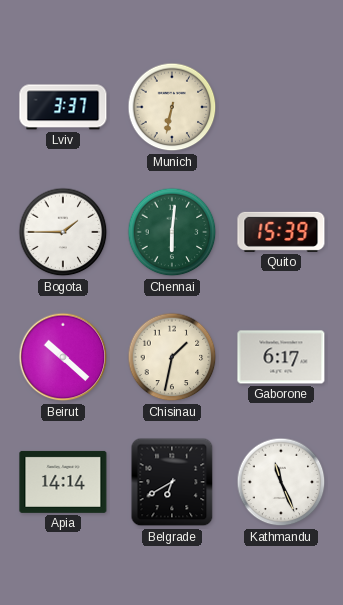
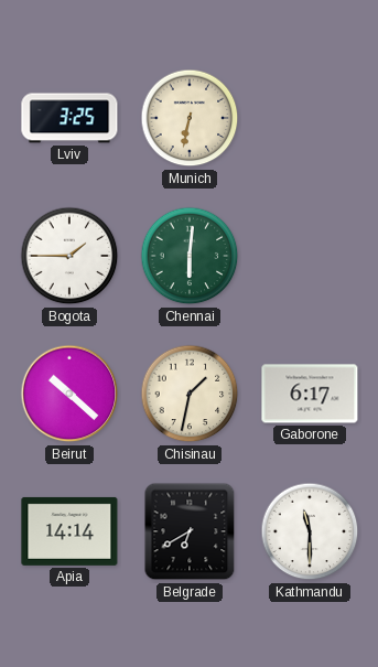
Lviv: 3:37 -> 3:25
Quito: 15:39 -> none
Kathmandu: 11:26 -> 11:30
